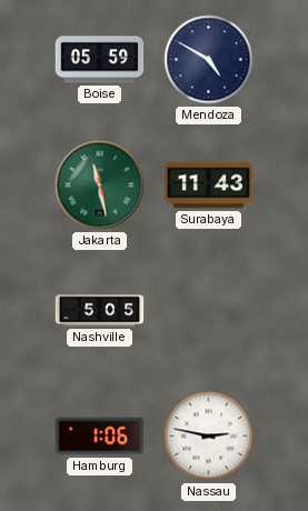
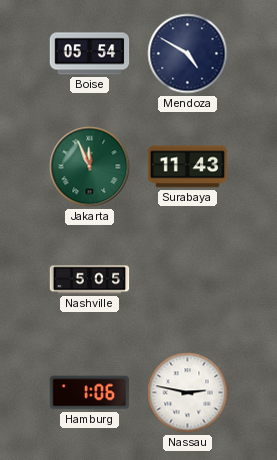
Boise: 05:59 -> 05:54
Jakarta: 11:28 -> 11:56
